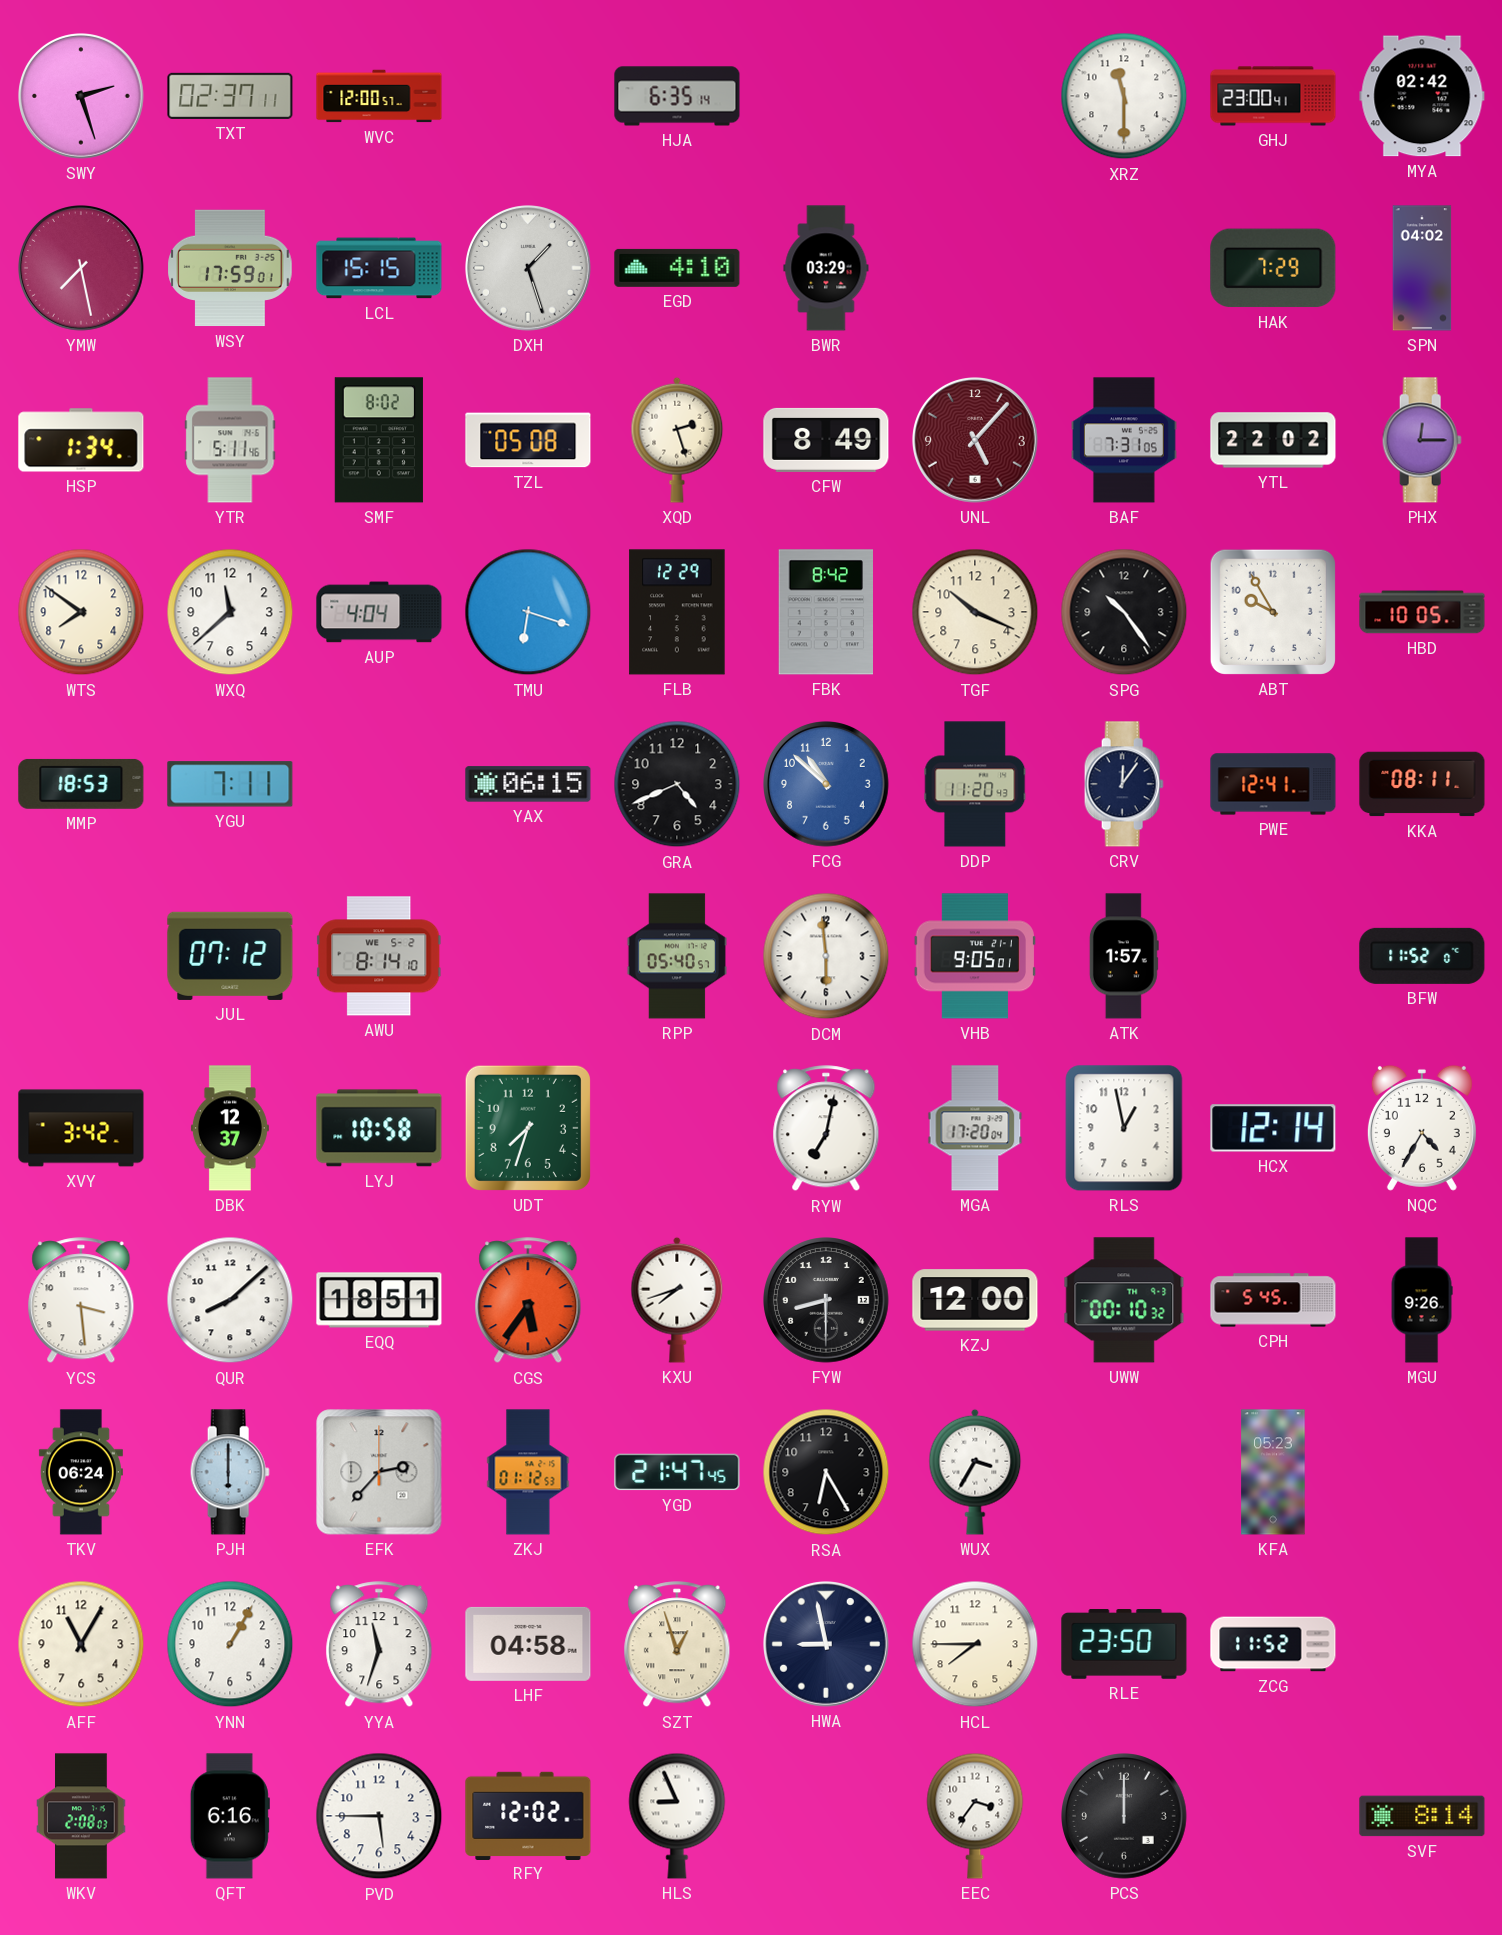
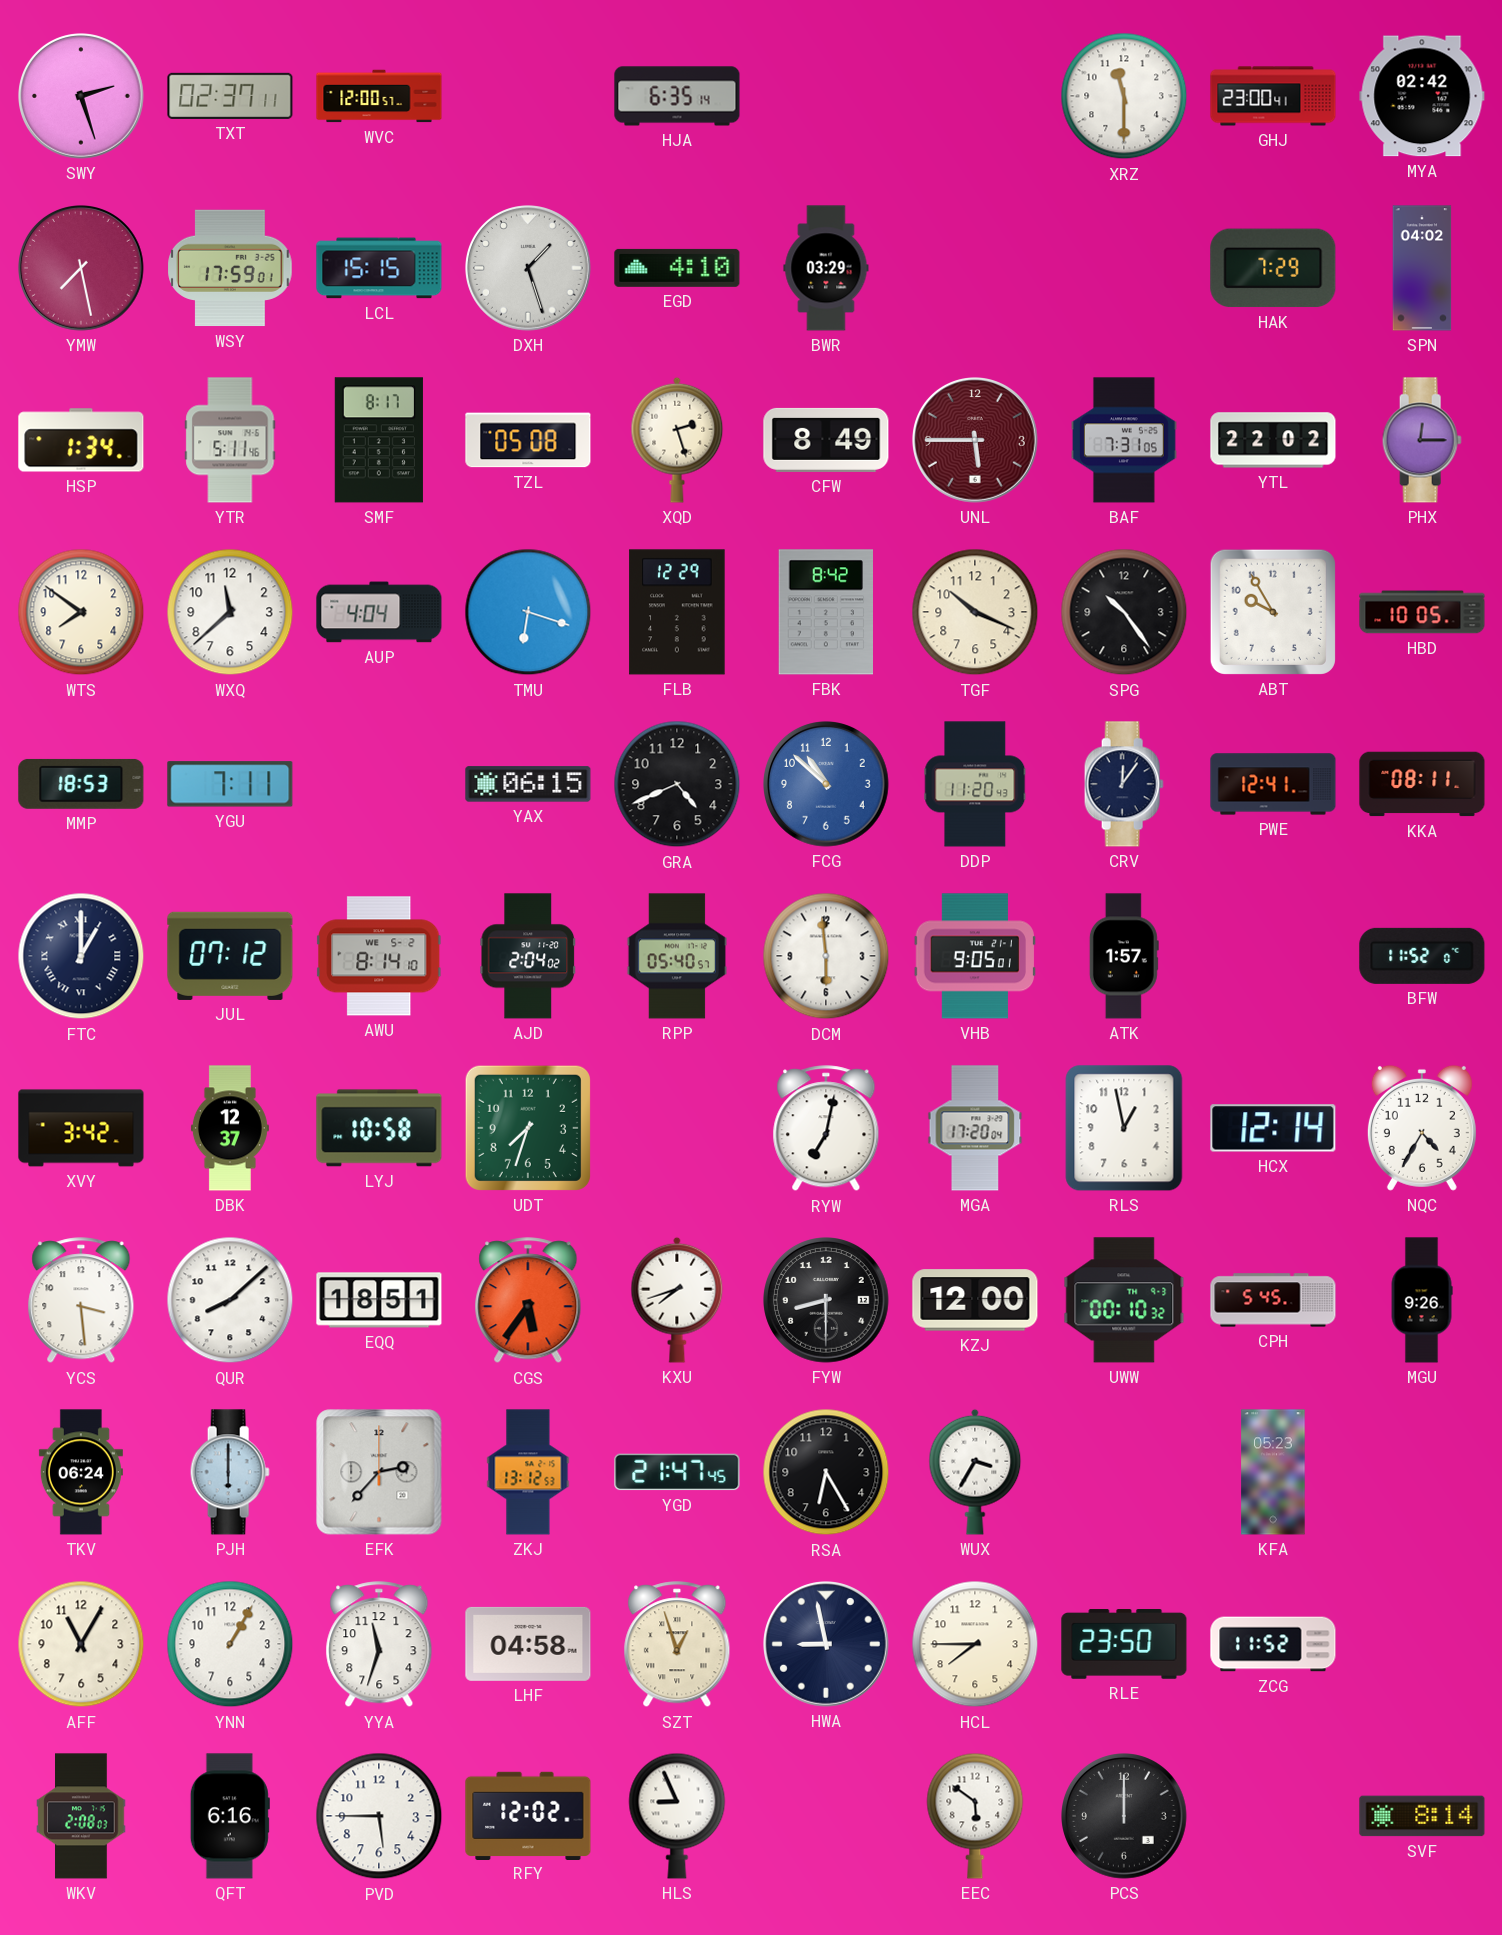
SMF: 8:02 -> 8:17
UNL: 5:07 -> 5:45
FTC: none -> 1:00
AJD: none -> 2:04
ZKJ: 01:12 -> 13:12
EEC: 3:36 -> 5:51
